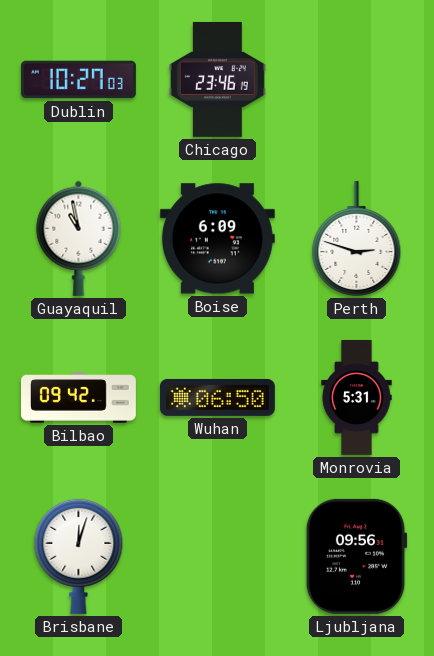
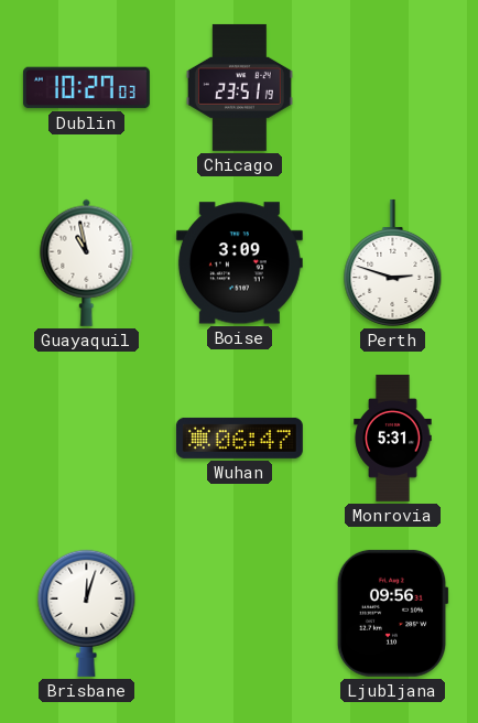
Chicago: 23:46 -> 23:51
Boise: 6:09 -> 3:09
Bilbao: 09:42 -> none
Wuhan: 06:50 -> 06:47
